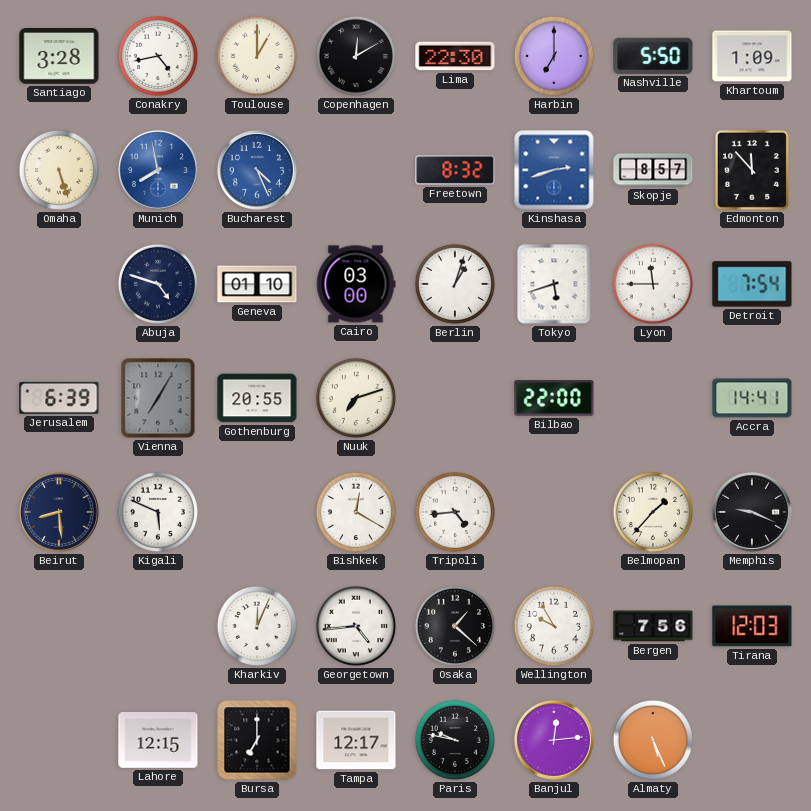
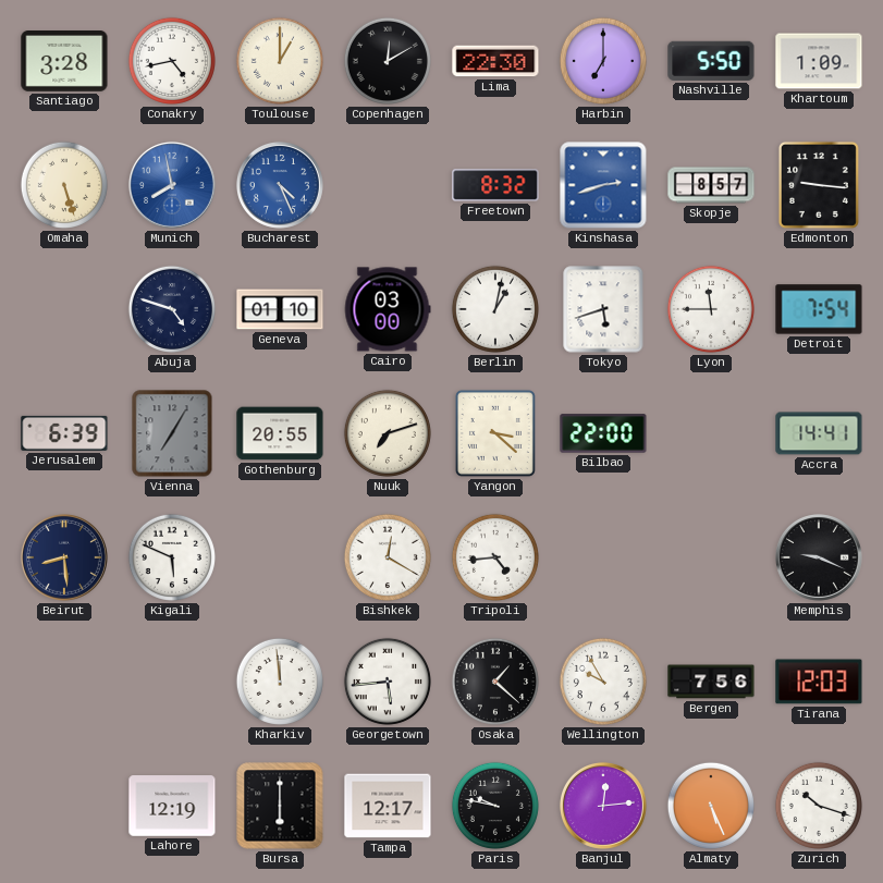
Edmonton: 11:53 -> 9:16
Berlin: 1:03 -> 1:02
Yangon: none -> 3:22
Belmopan: 1:37 -> none
Kharkiv: 12:04 -> 11:59
Georgetown: 4:44 -> 5:44
Lahore: 12:15 -> 12:19
Bursa: 7:00 -> 6:00
Zurich: none -> 10:18
